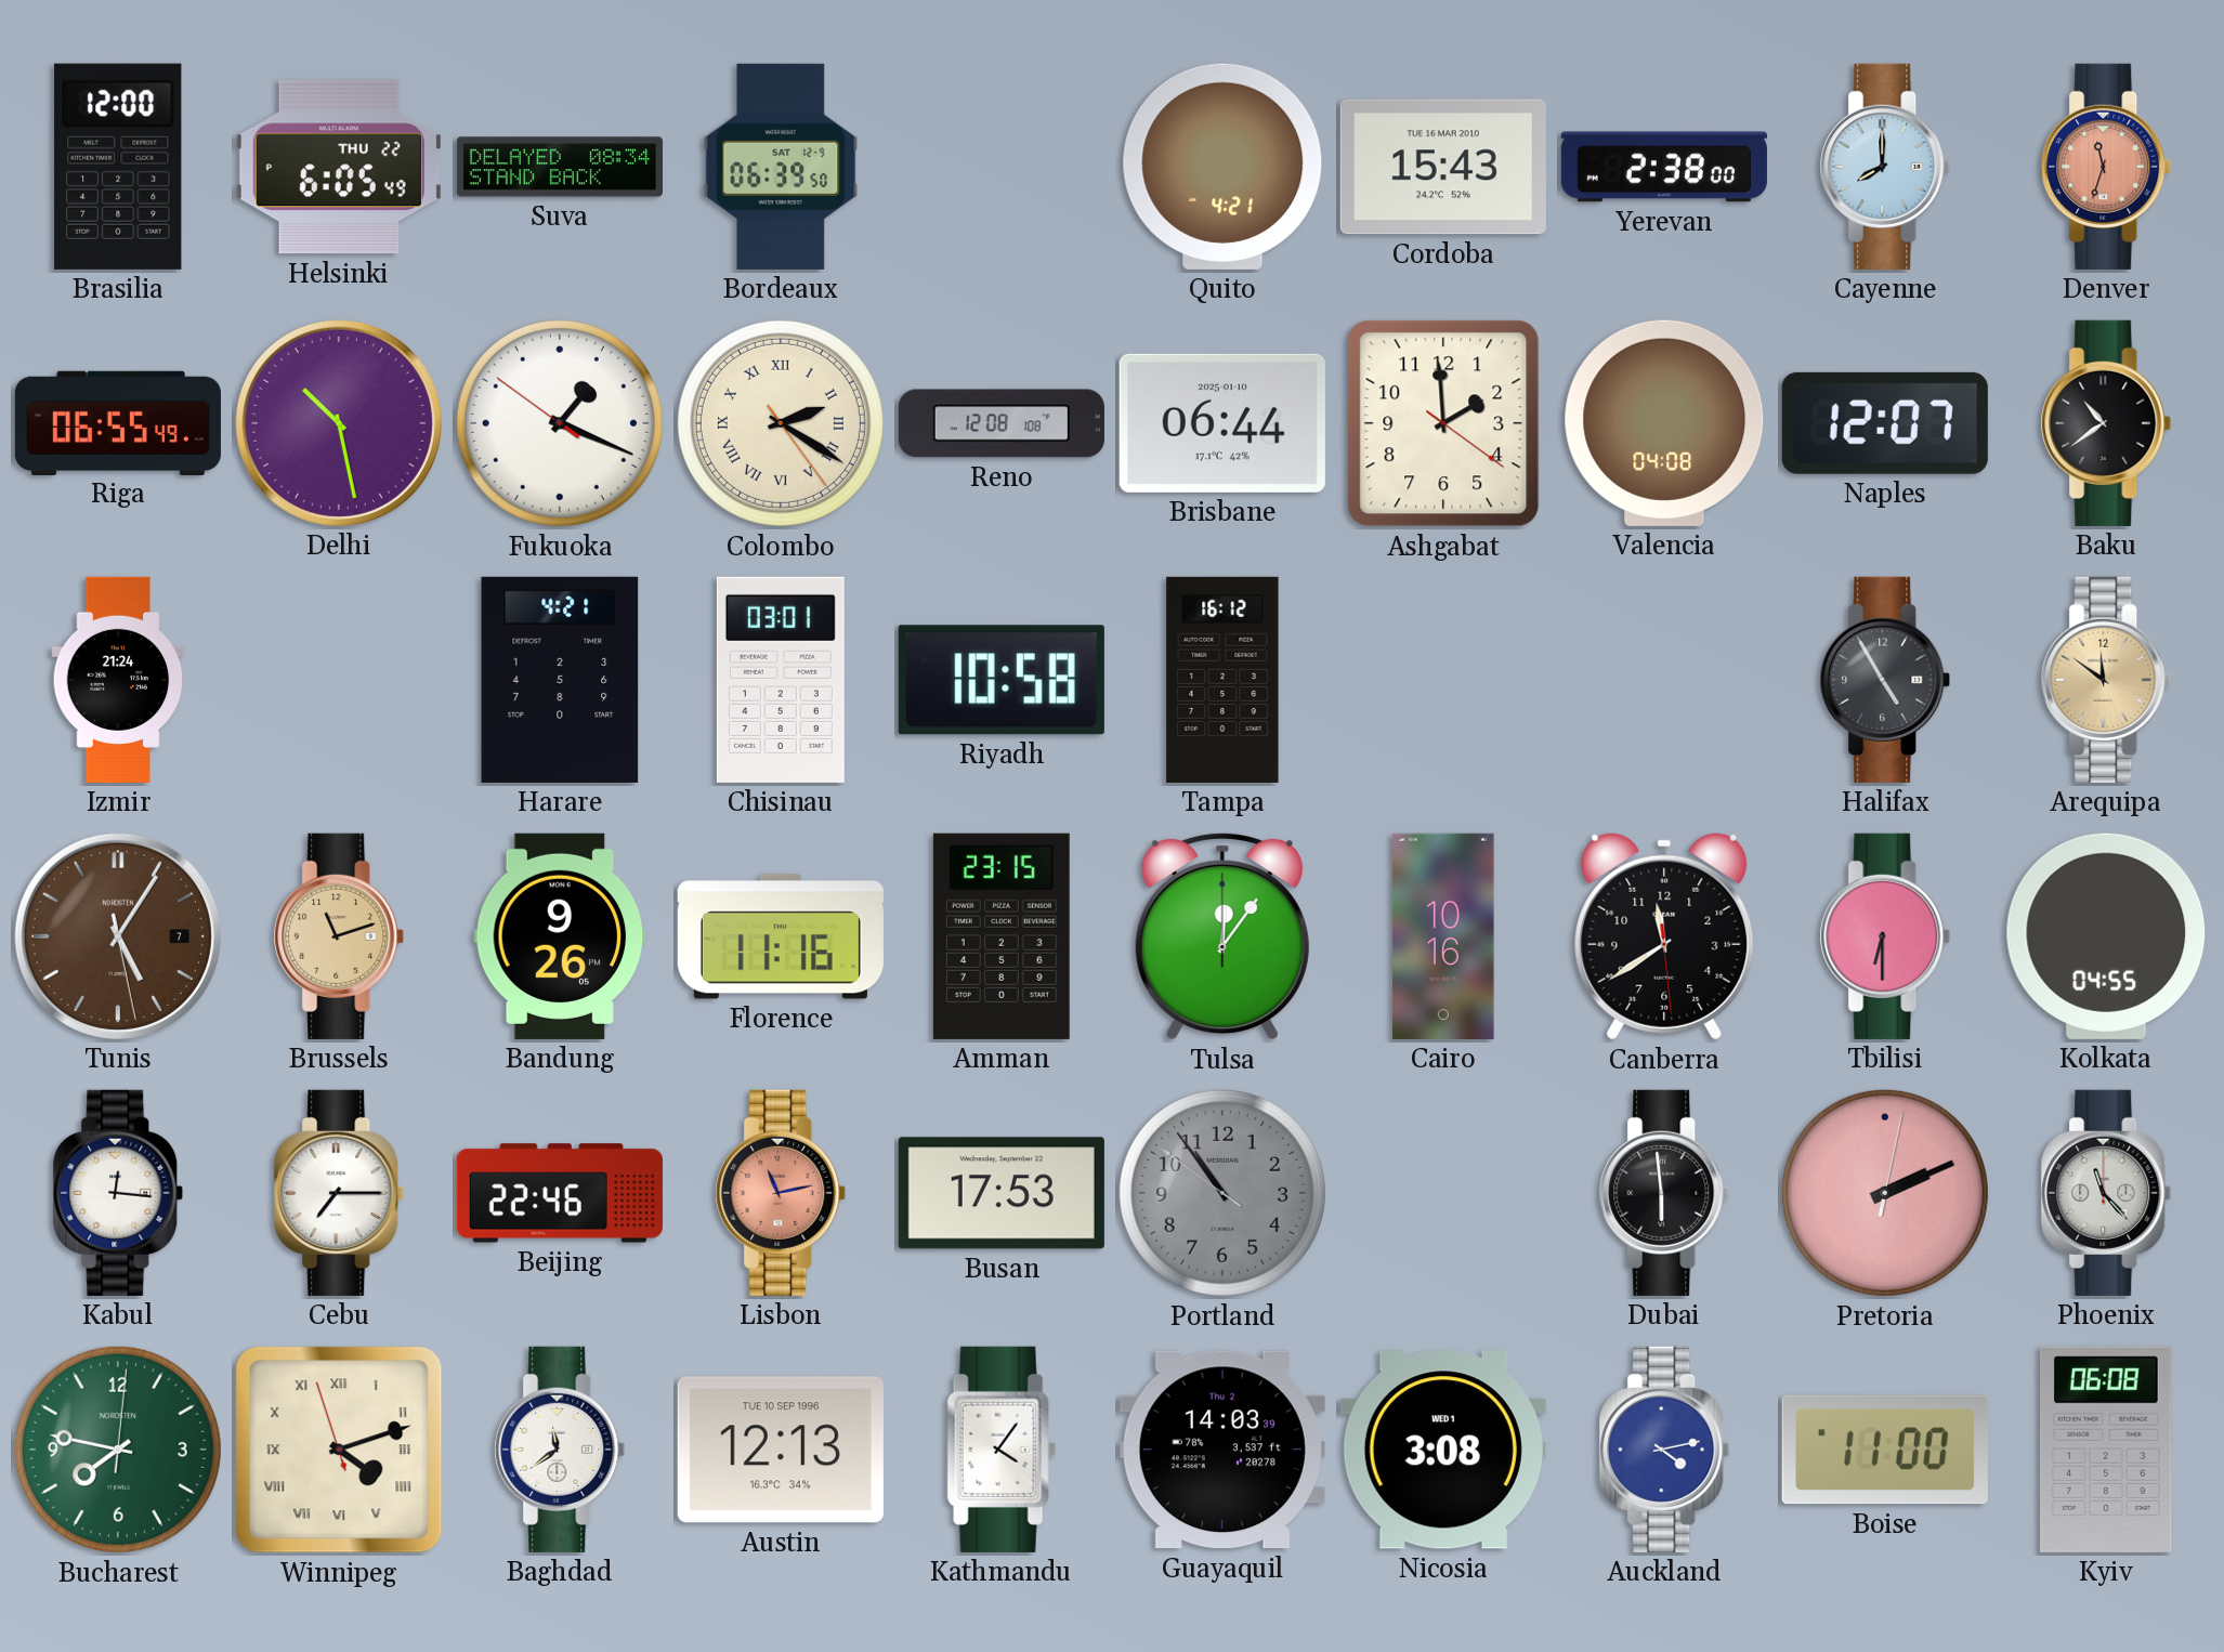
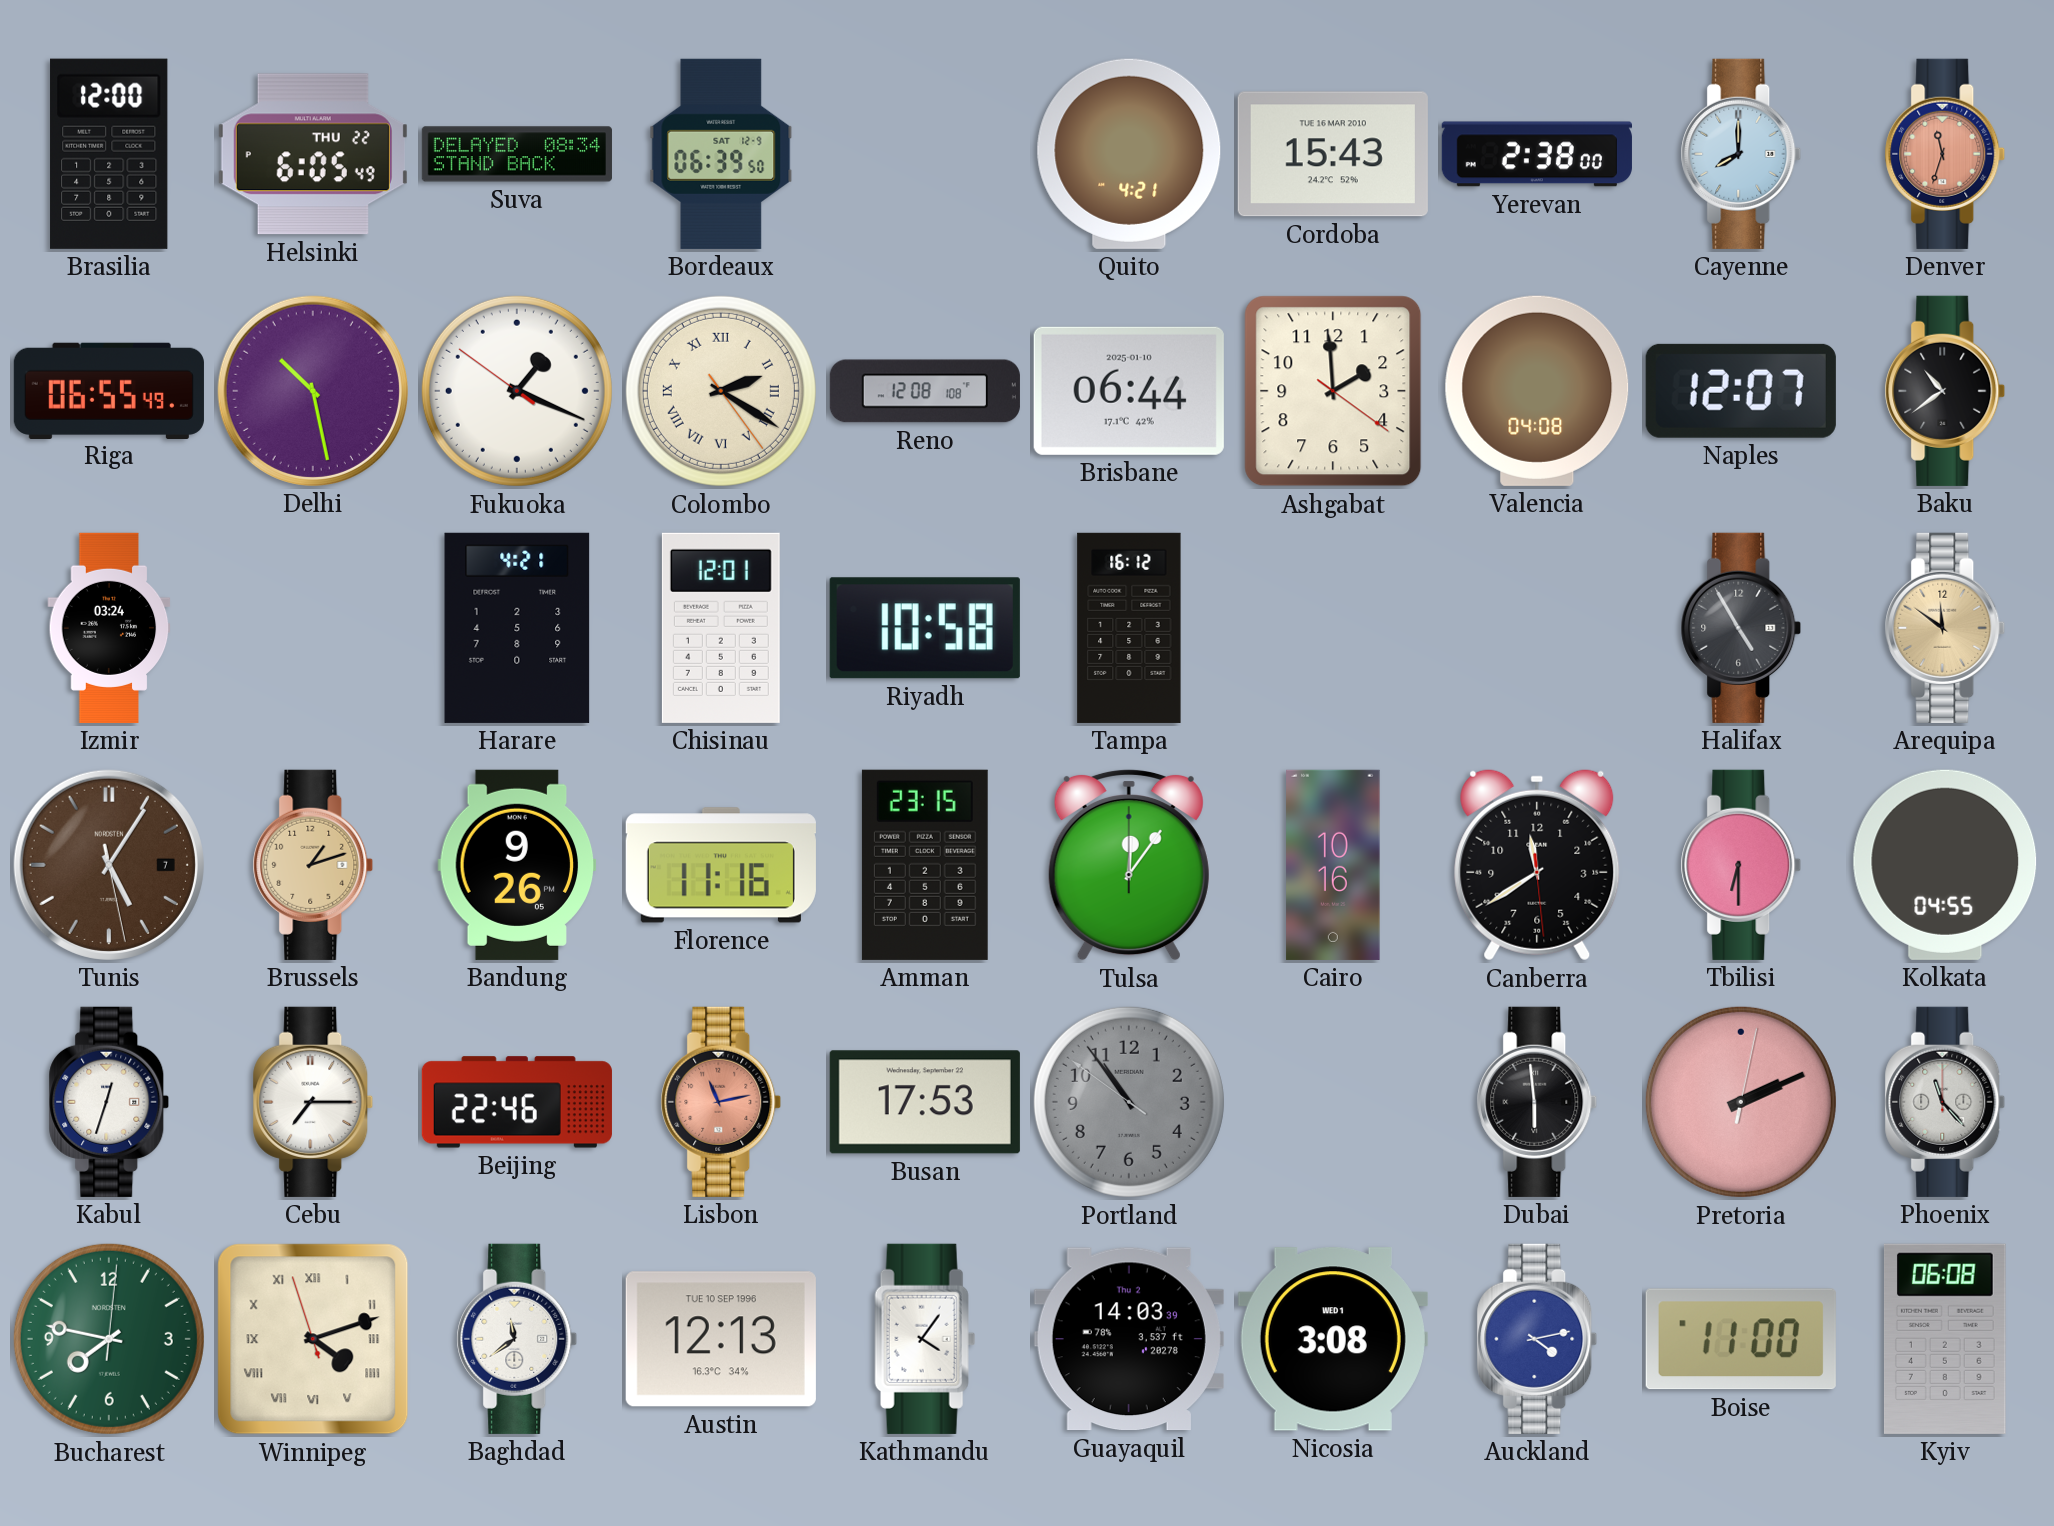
Izmir: 21:24 -> 03:24
Chisinau: 03:01 -> 12:01
Brussels: 11:12 -> 1:12
Kabul: 12:16 -> 12:33
